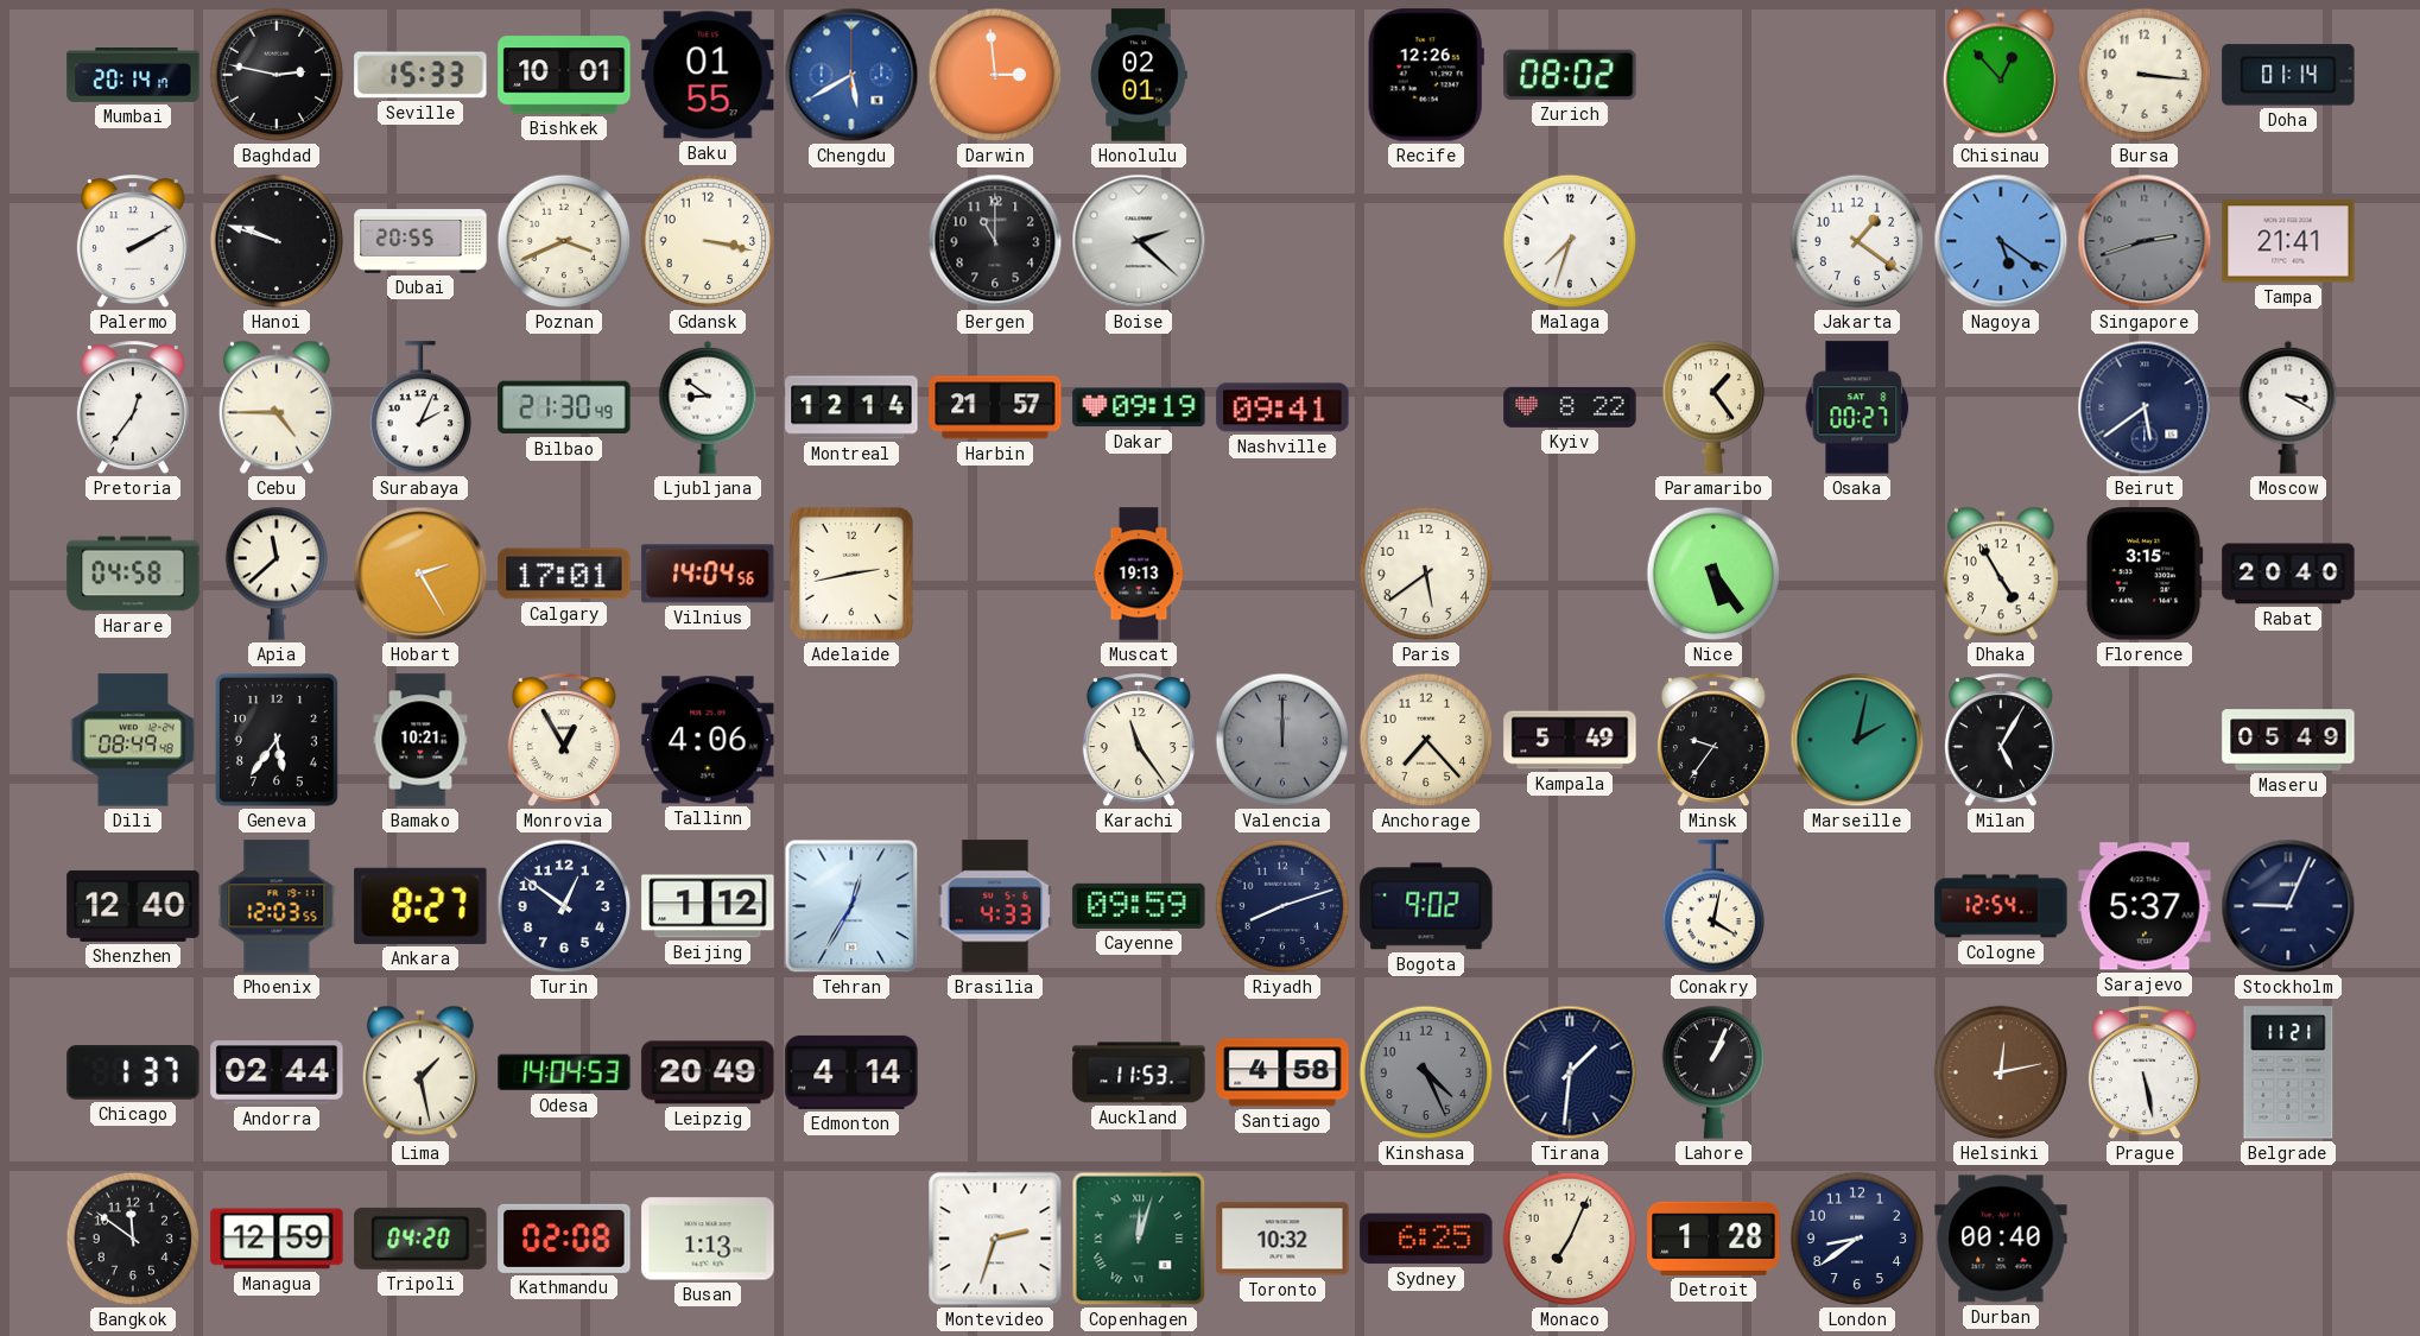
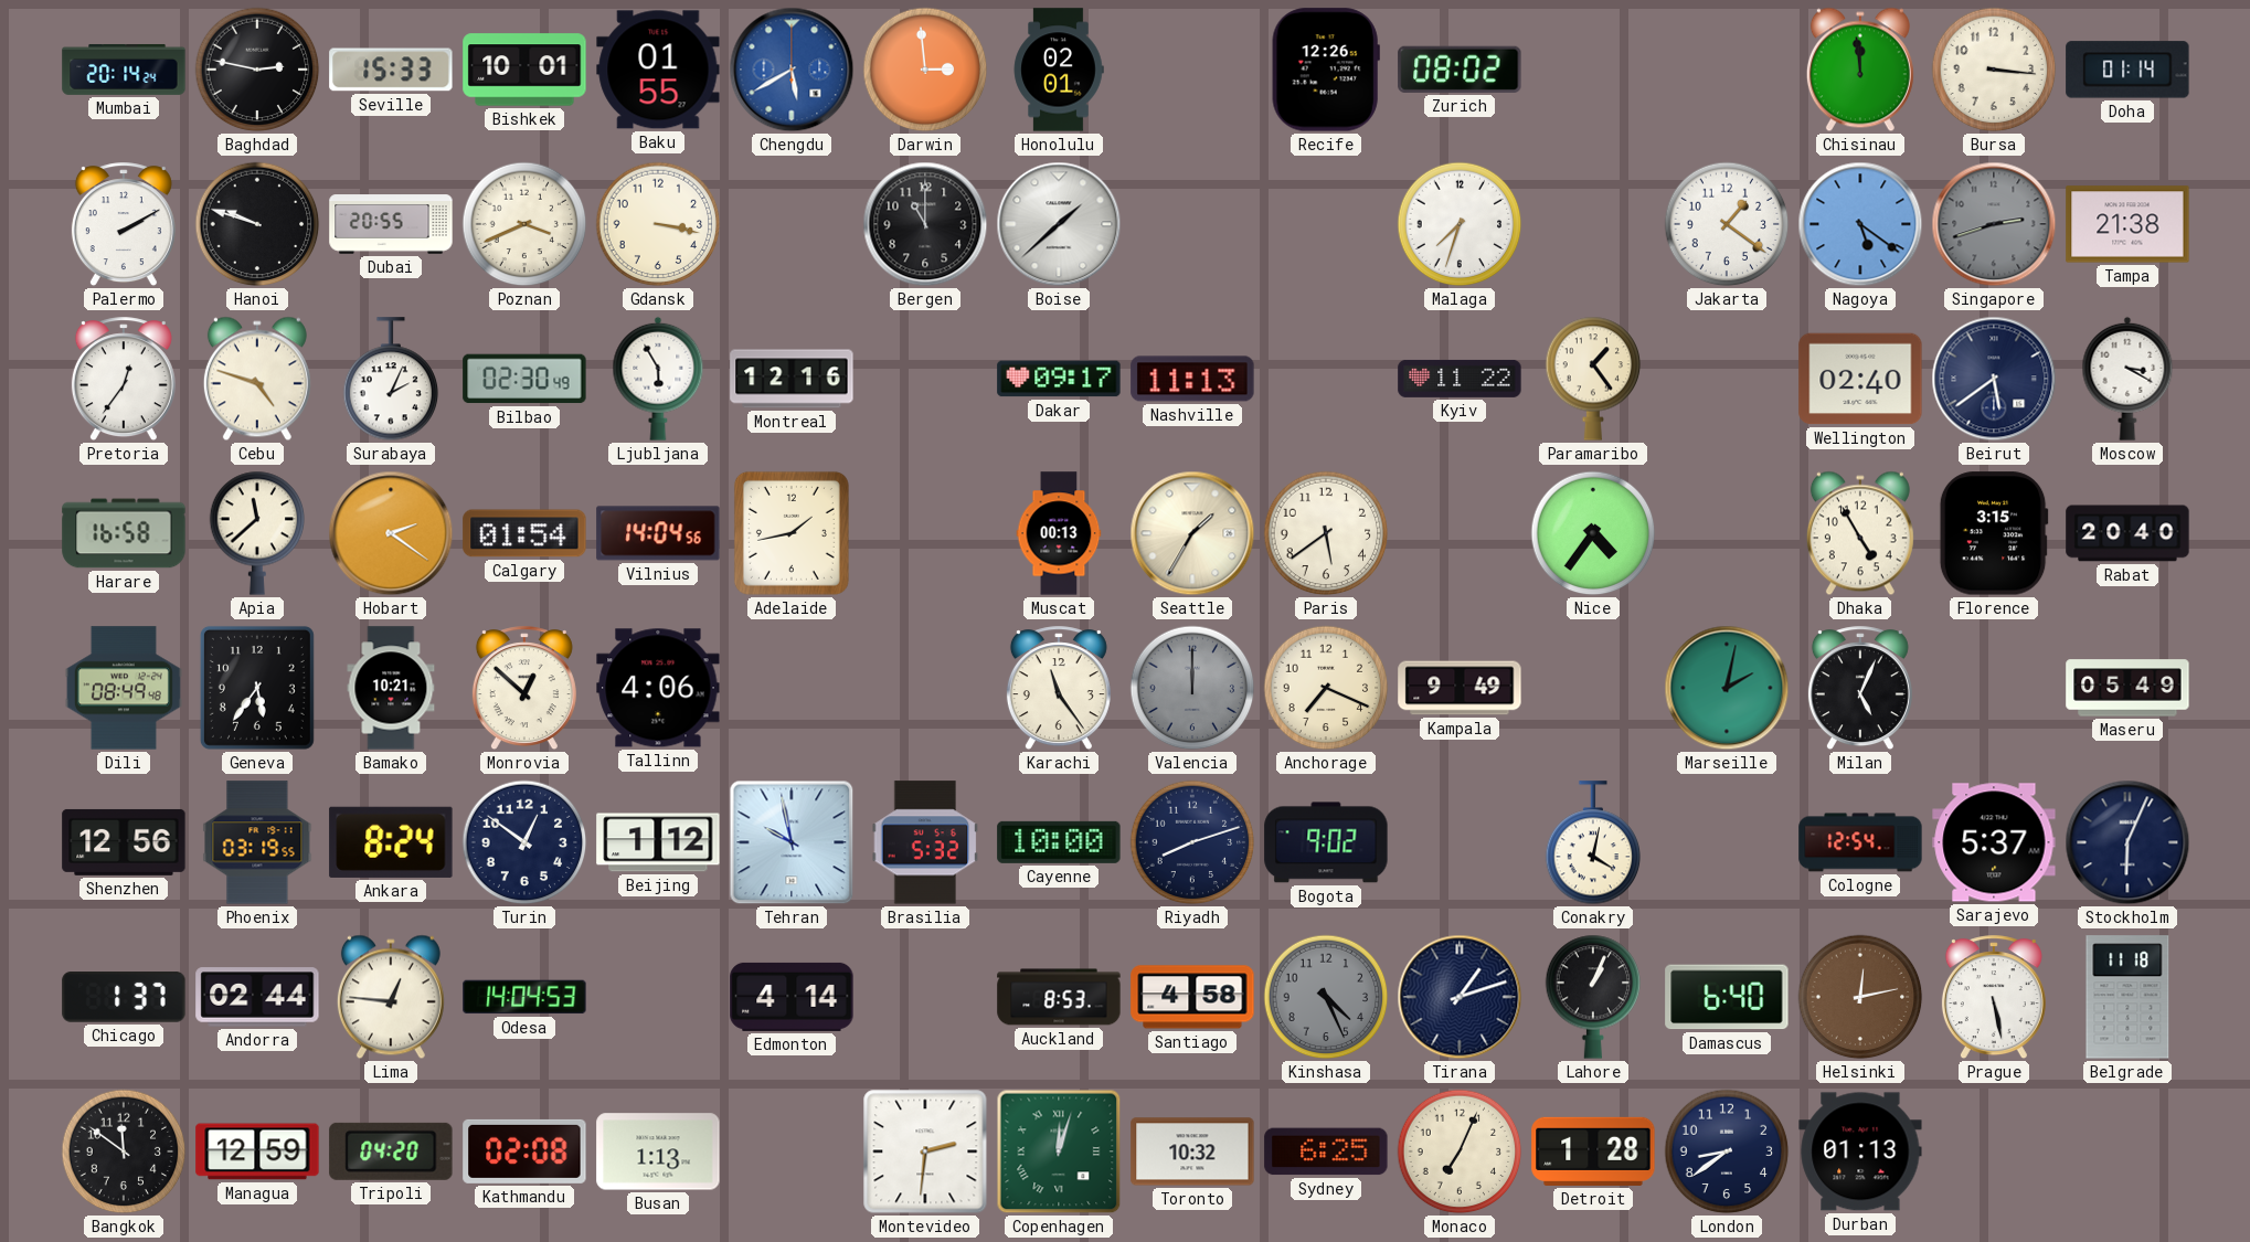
Mumbai: 20:14:17 -> 20:14:24
Chisinau: 12:53 -> 11:59
Boise: 2:22 -> 1:38
Tampa: 21:41 -> 21:38
Cebu: 4:45 -> 4:48
Bilbao: 21:30 -> 02:30
Ljubljana: 8:51 -> 5:55
Montreal: 12:14 -> 12:16
Harbin: 21:57 -> none
Dakar: 09:19 -> 09:17
Nashville: 09:41 -> 11:13
Kyiv: 8:22 -> 11:22
Osaka: 00:27 -> none
Wellington: none -> 02:40
Harare: 04:58 -> 16:58
Hobart: 2:25 -> 2:21
Calgary: 17:01 -> 01:54
Adelaide: 2:43 -> 1:43
Muscat: 19:13 -> 00:13
Seattle: none -> 1:35
Nice: 5:24 -> 4:36
Monrovia: 12:55 -> 12:52
Anchorage: 7:23 -> 7:19
Kampala: 5:49 -> 9:49
Minsk: 9:36 -> none
Milan: 5:05 -> 5:04
Shenzhen: 12:40 -> 12:56
Phoenix: 12:03 -> 03:19
Ankara: 8:27 -> 8:24
Tehran: 12:35 -> 9:58
Brasilia: 4:33 -> 5:32
Cayenne: 09:59 -> 10:00
Stockholm: 9:04 -> 6:04
Lima: 1:28 -> 12:46
Leipzig: 20:49 -> none
Auckland: 11:53 -> 8:53
Tirana: 1:31 -> 1:12
Damascus: none -> 6:40
Belgrade: 11:21 -> 11:18
Montevideo: 2:33 -> 2:31
Durban: 00:40 -> 01:13
